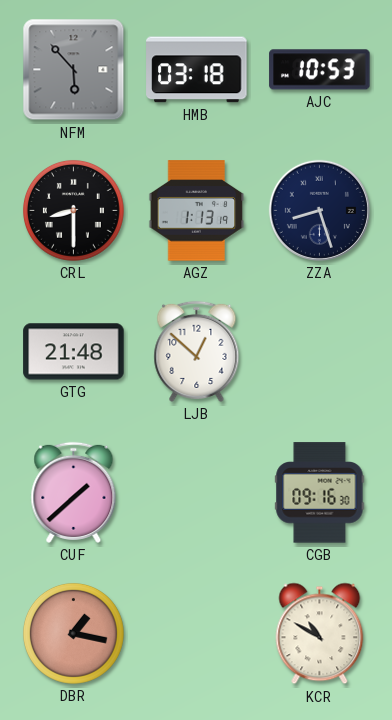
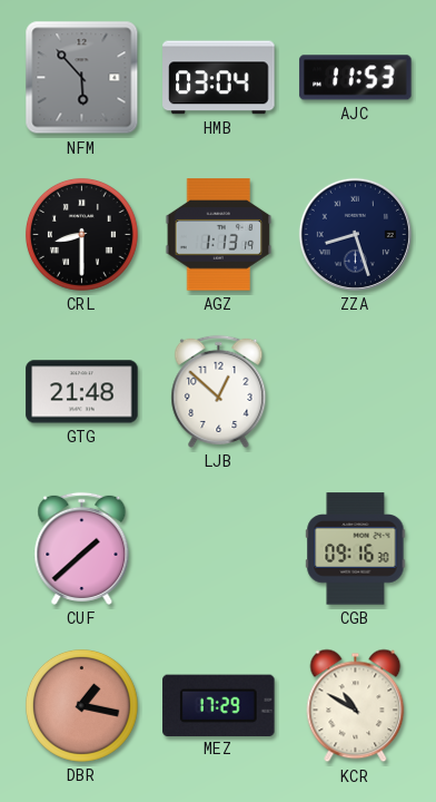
HMB: 03:18 -> 03:04
AJC: 10:53 -> 11:53
MEZ: none -> 17:29
